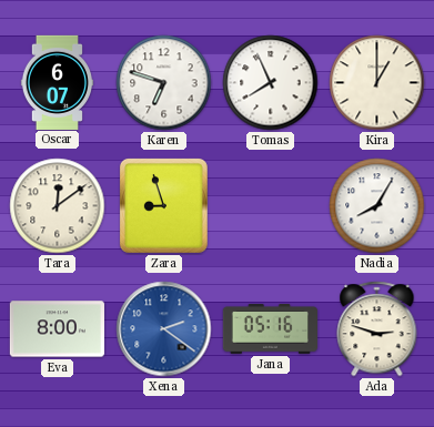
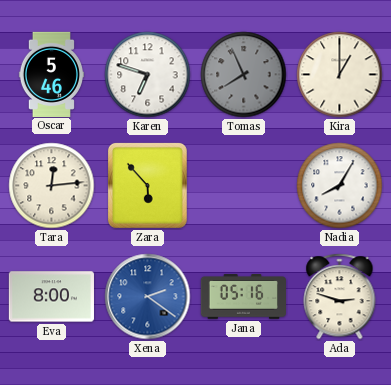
Oscar: 6:07 -> 5:46
Tomas dial: white -> grey
Tara: 12:09 -> 12:14
Zara: 8:57 -> 5:53
